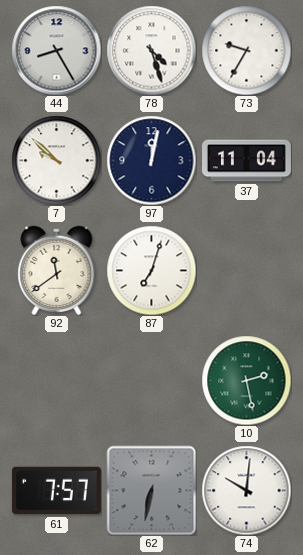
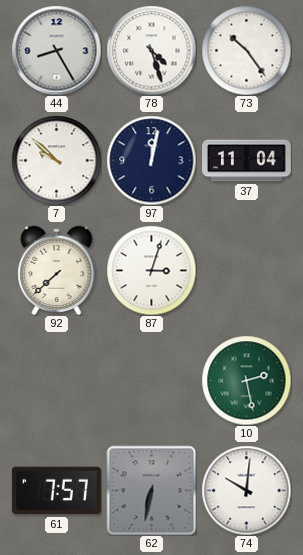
73: 9:35 -> 10:24
92: 11:39 -> 7:38
87: 7:03 -> 3:03
